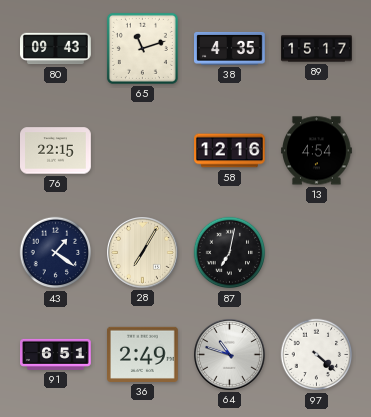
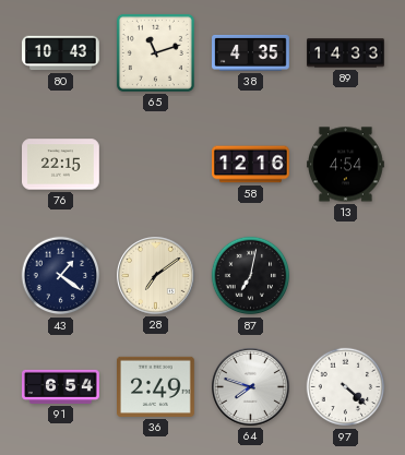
80: 09:43 -> 10:43
89: 15:17 -> 14:33
28: 7:05 -> 7:09
91: 6:51 -> 6:54
64: 10:48 -> 7:48
